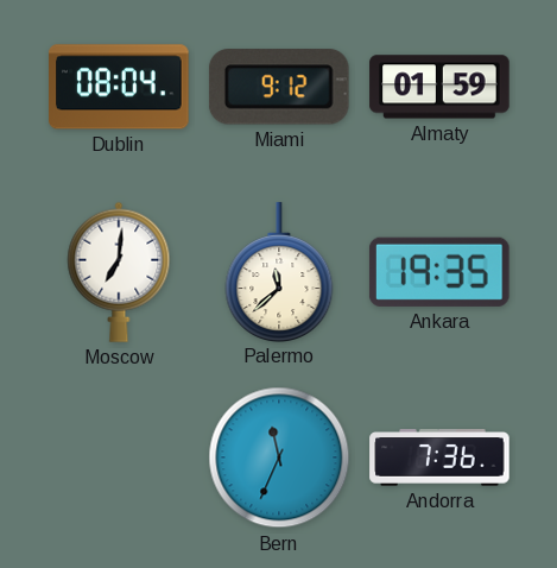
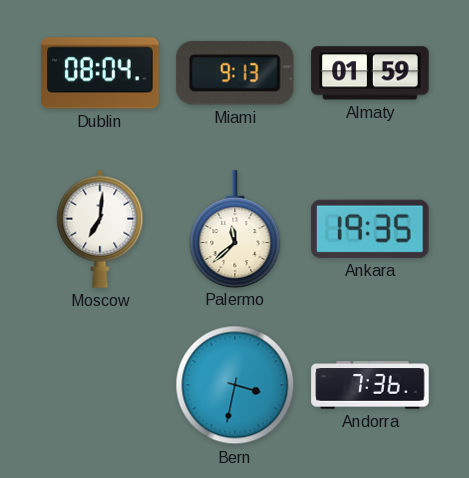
Miami: 9:12 -> 9:13
Bern: 11:34 -> 3:32
